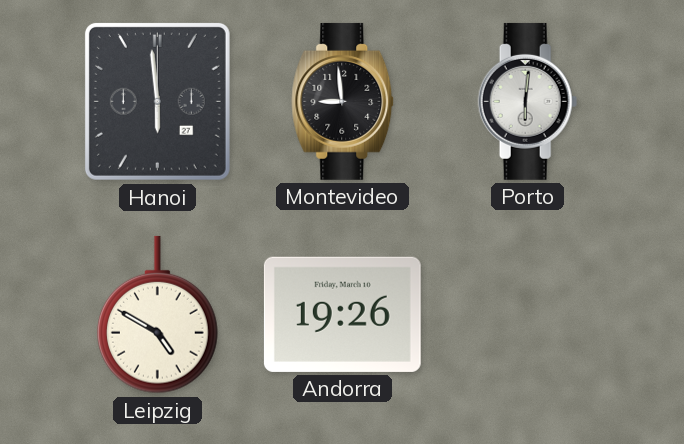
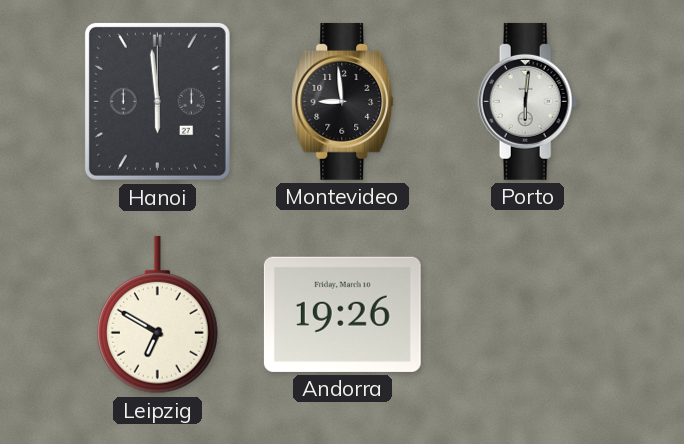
Leipzig: 4:50 -> 6:50
